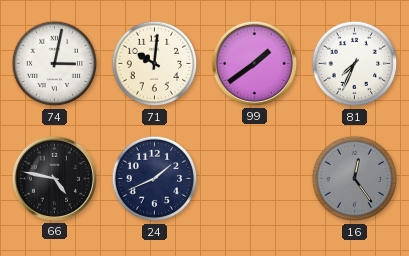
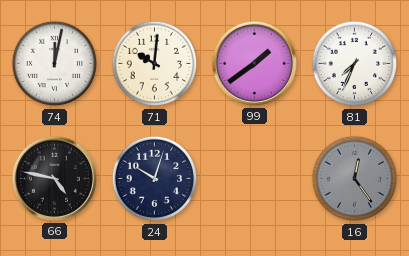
74: 3:02 -> 12:02
24: 1:41 -> 10:03
